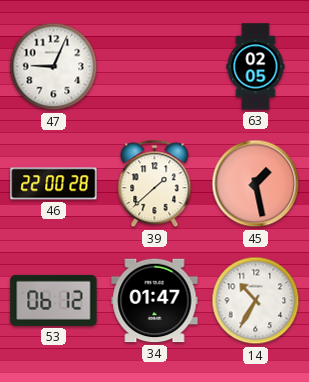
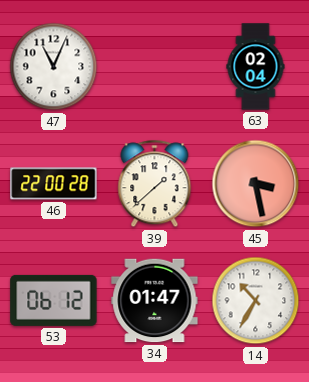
47: 9:04 -> 11:04
63: 02:05 -> 02:04
45: 1:28 -> 3:28
